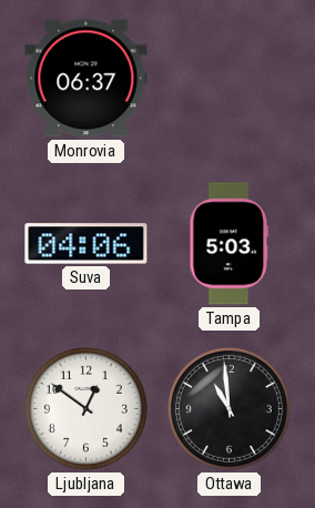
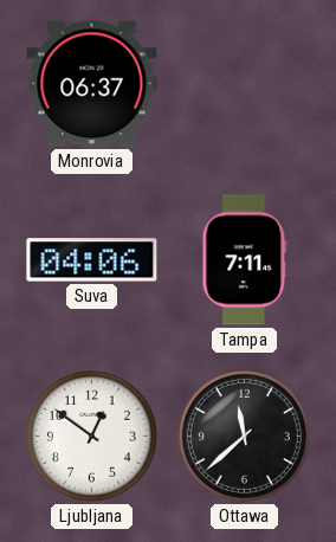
Tampa: 5:03 -> 7:11
Ottawa: 10:59 -> 11:38
